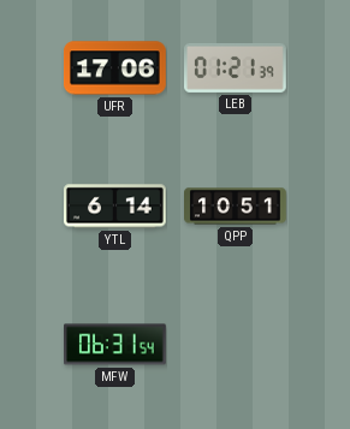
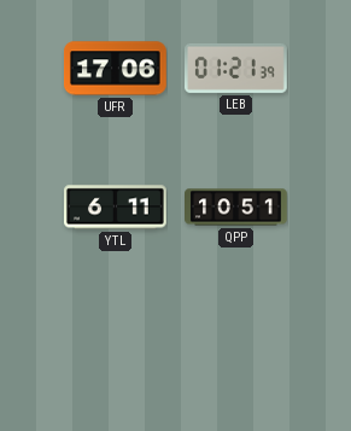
YTL: 6:14 -> 6:11
MFW: 06:31 -> none
